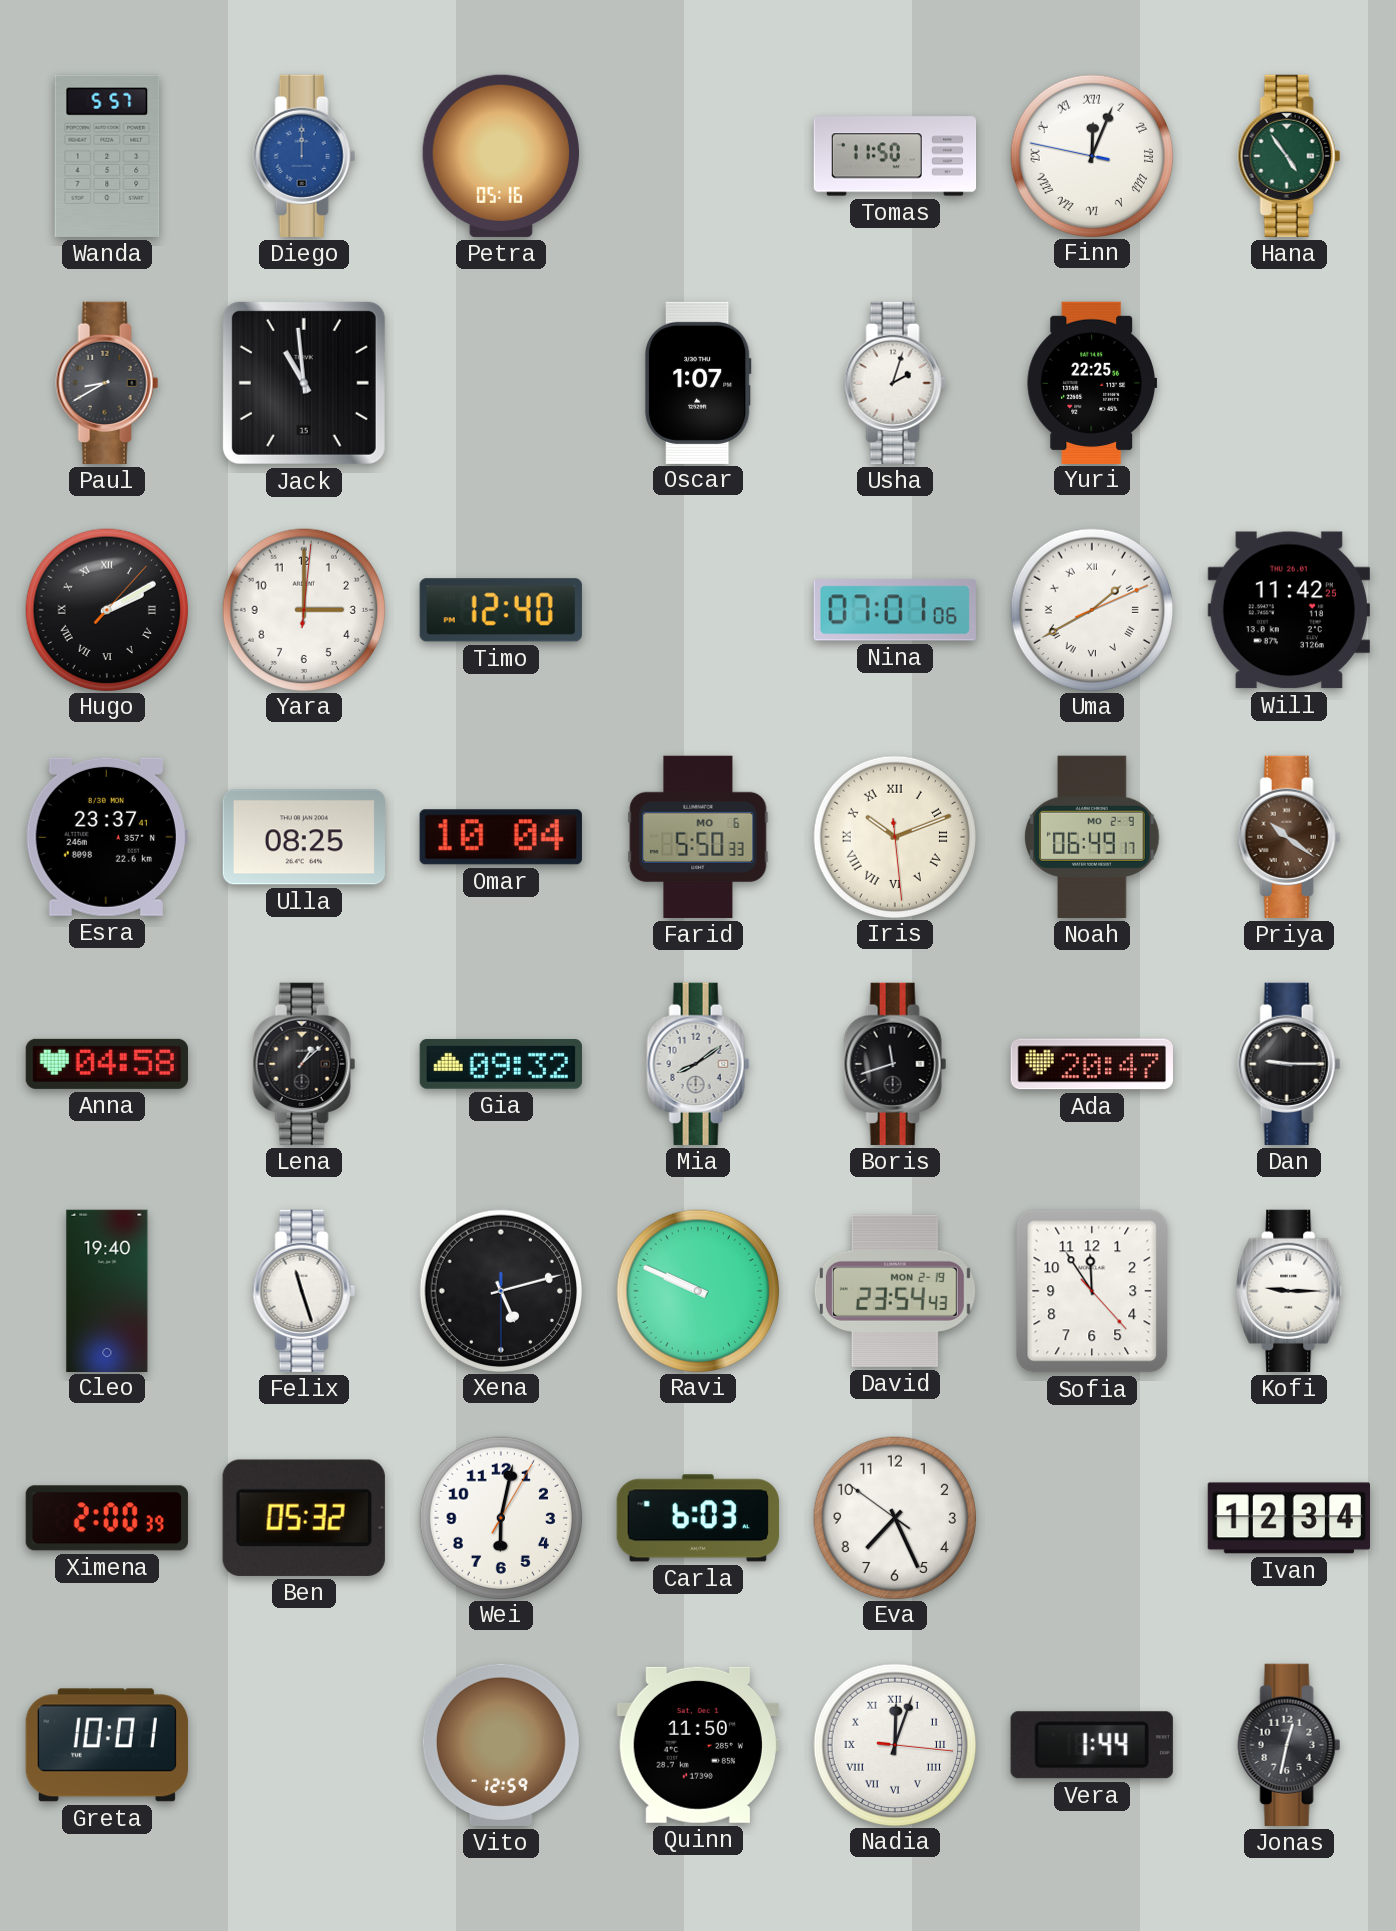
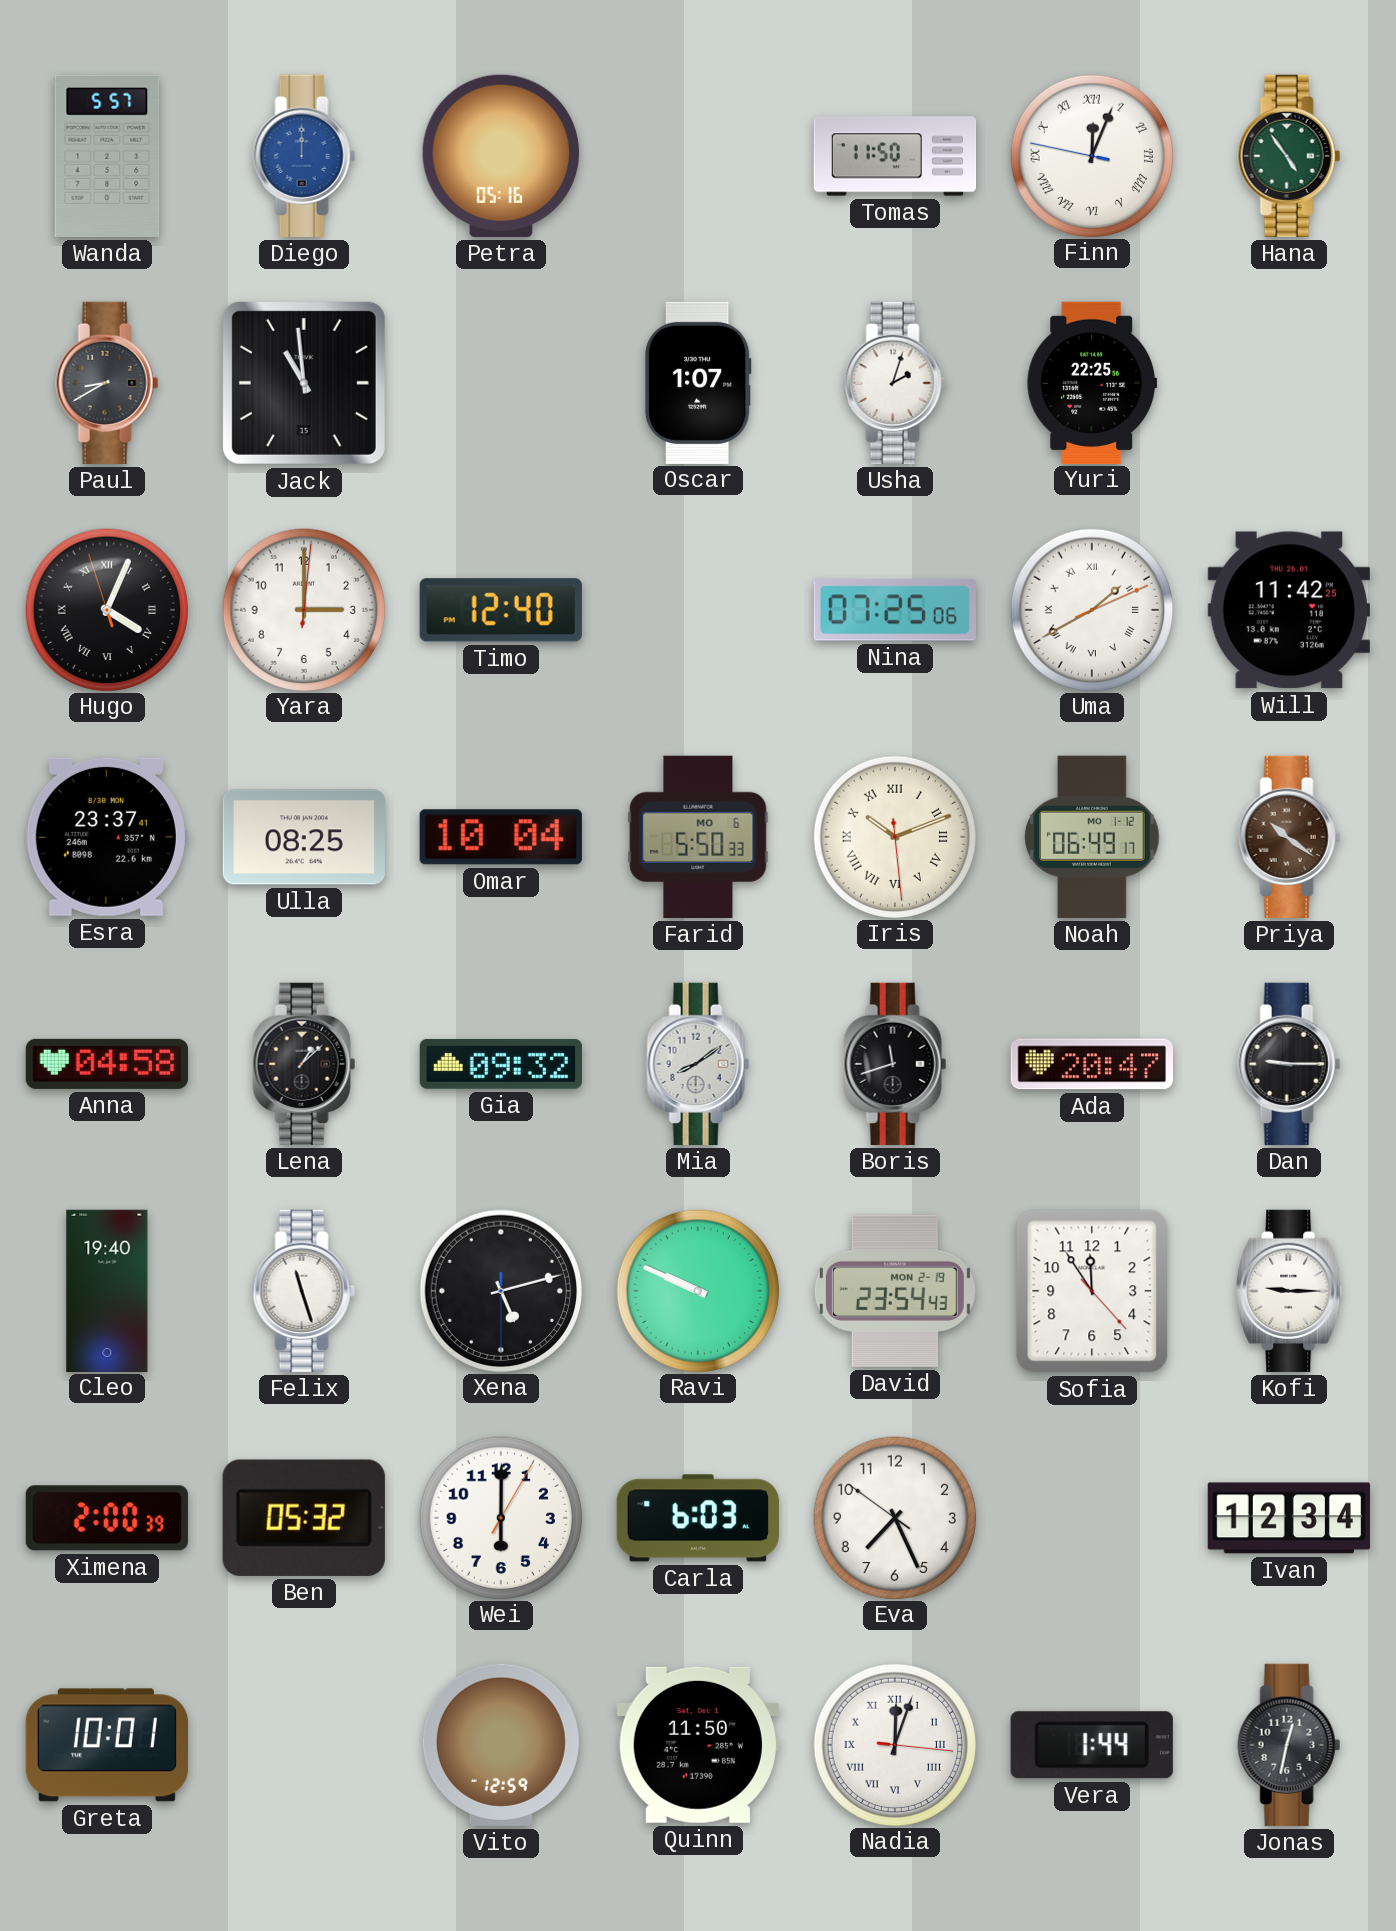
Hugo: 2:10 -> 4:03
Nina: 07:01 -> 07:25
Noah date: MO 2-9 -> MO 1-12
Wei: 6:02 -> 6:00
